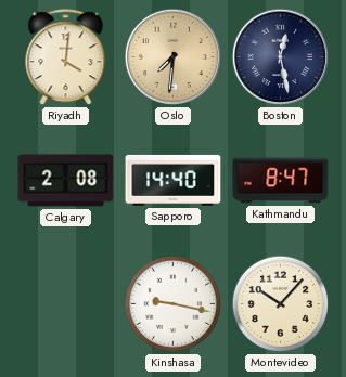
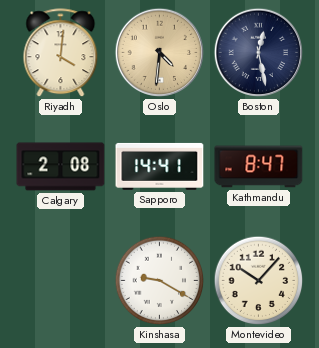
Oslo: 7:31 -> 4:31
Sapporo: 14:40 -> 14:41
Kinshasa: 9:17 -> 9:20
